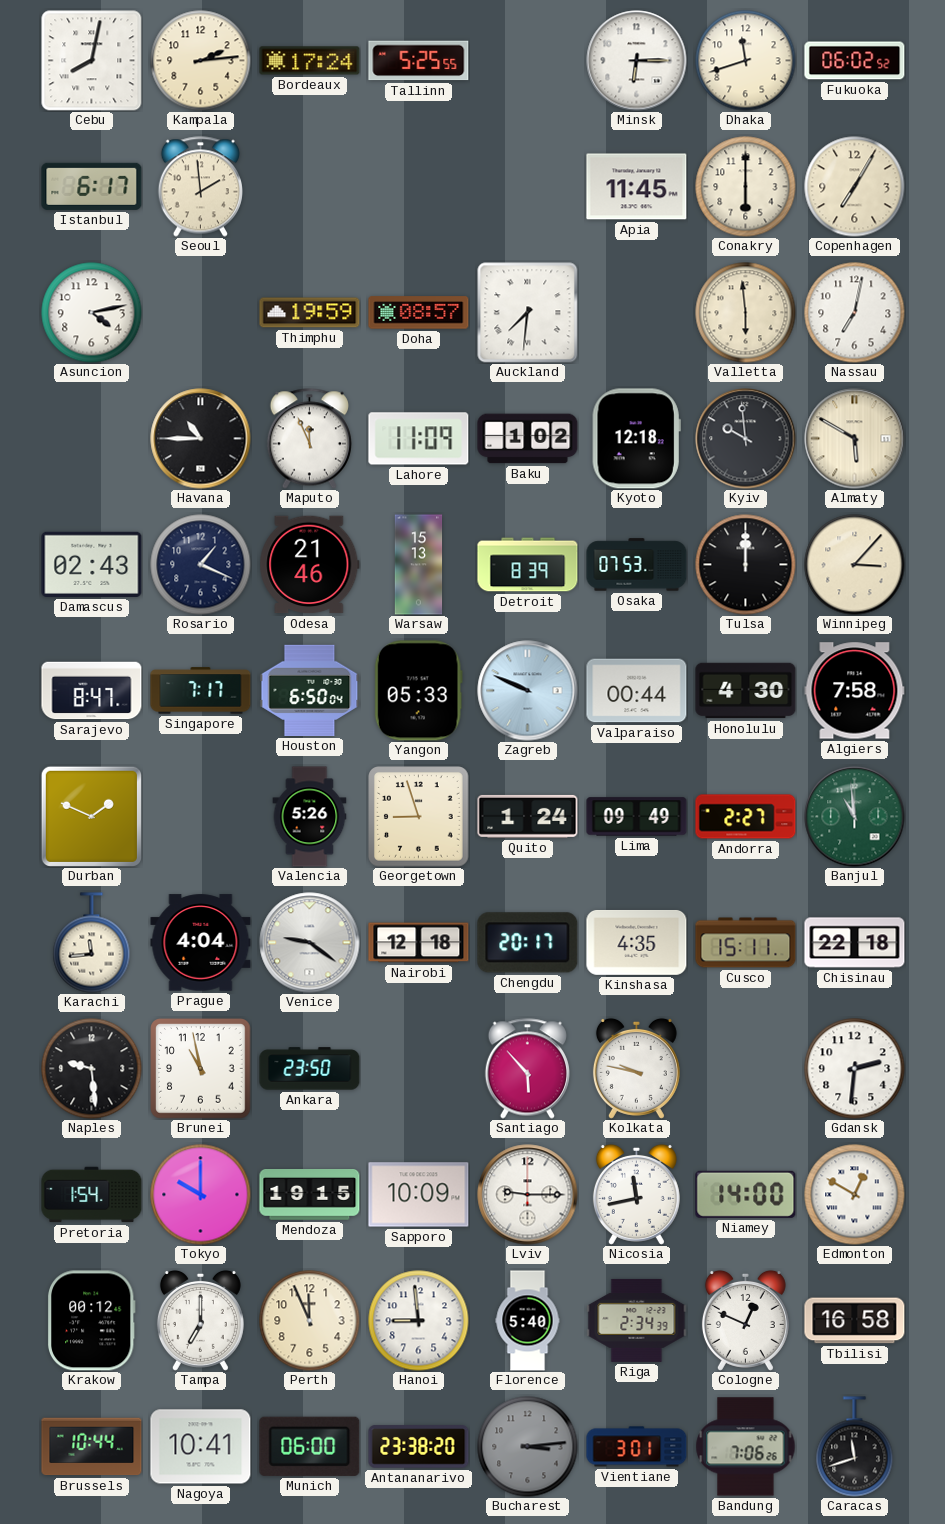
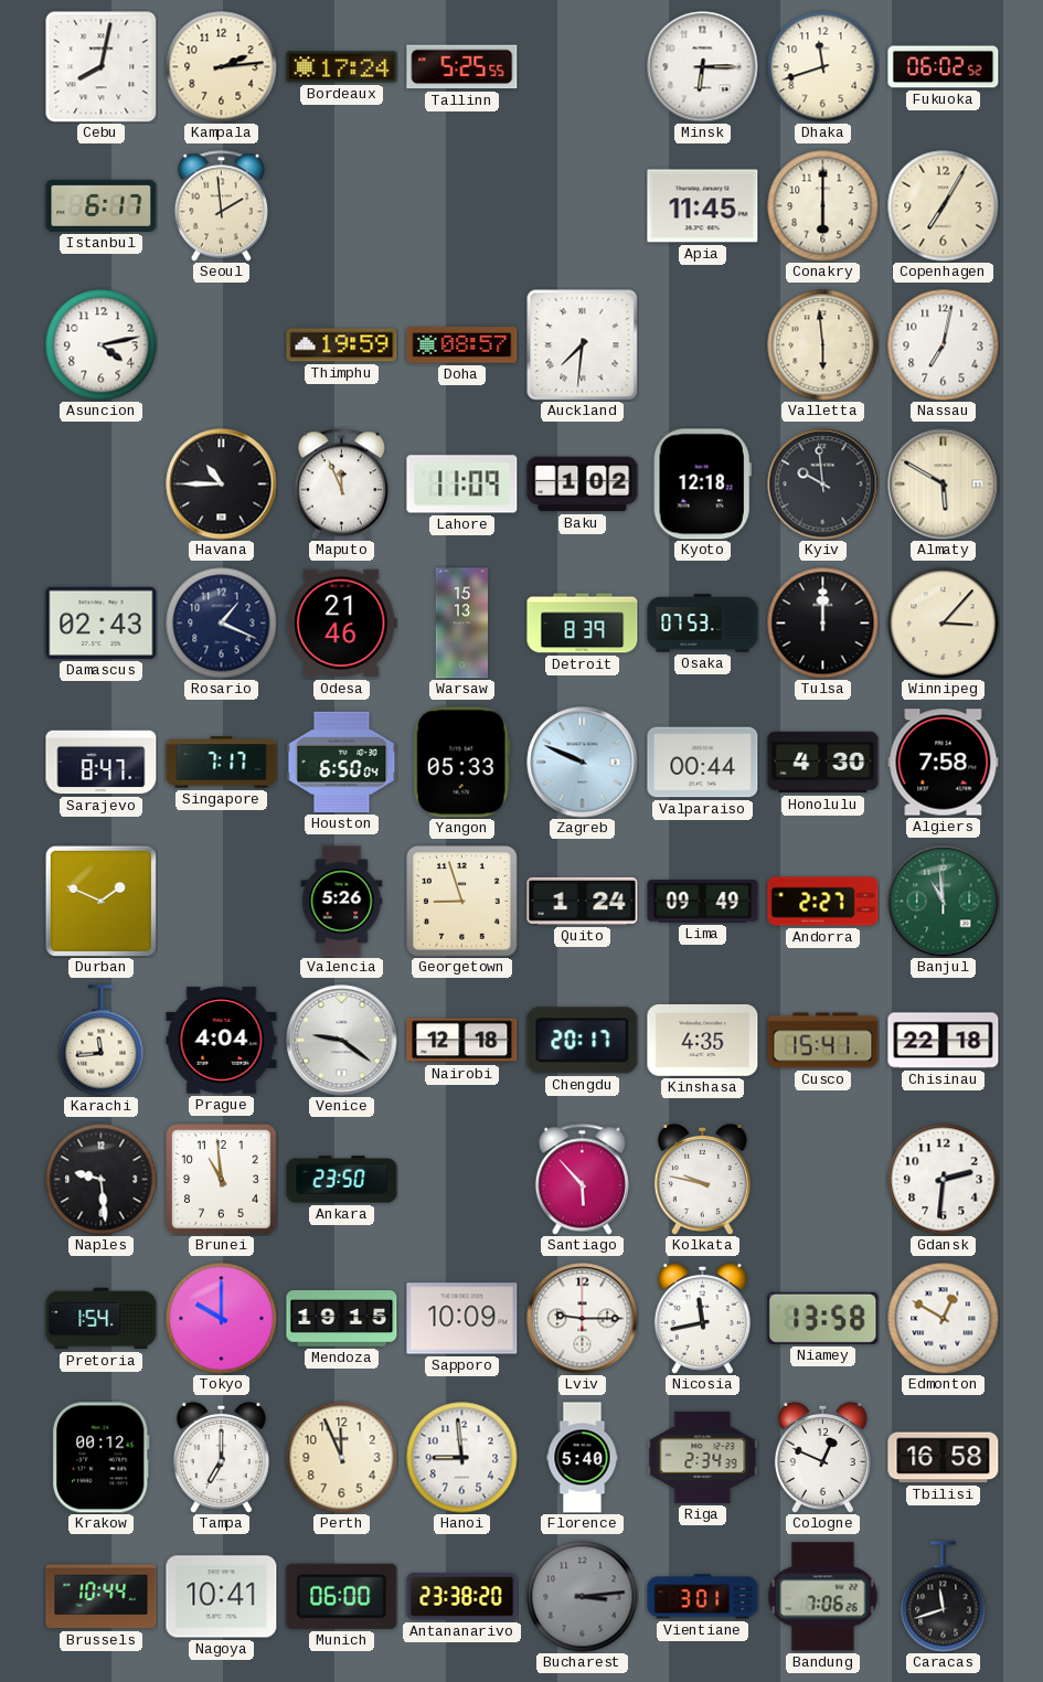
Cusco: 15:11 -> 15:41
Brunei: 10:58 -> 10:59
Niamey: 14:00 -> 13:58
